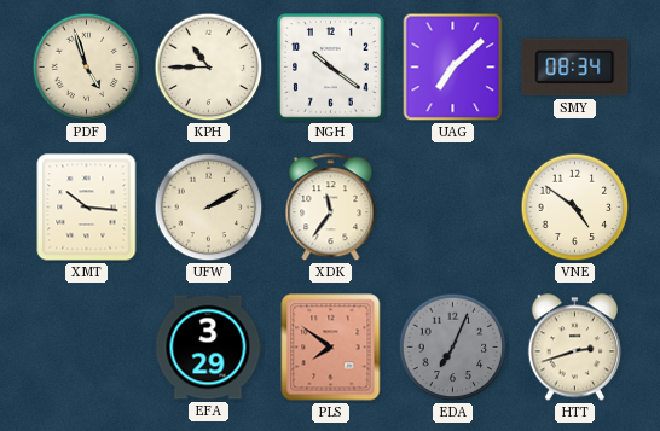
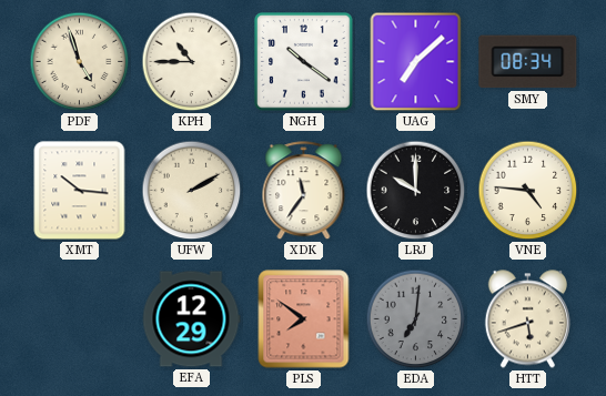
LRJ: none -> 10:00
VNE: 4:51 -> 4:46
EFA: 3:29 -> 12:29
EDA: 7:04 -> 7:01
HTT: 2:42 -> 5:42
